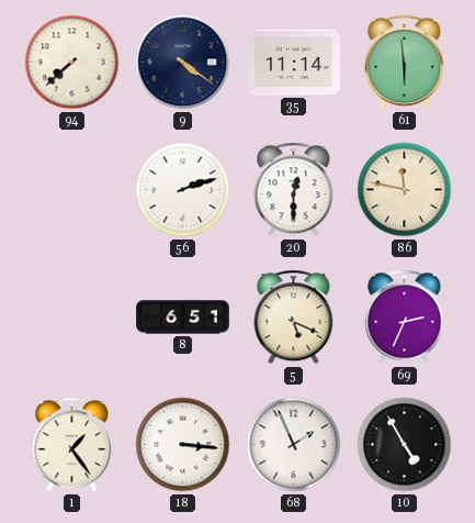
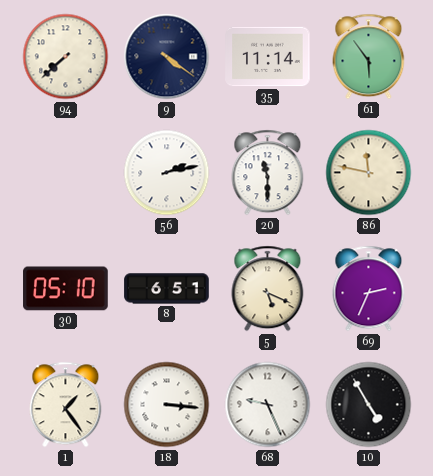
61: 5:59 -> 5:54
56: 2:12 -> 2:13
20: 12:30 -> 11:30
30: none -> 05:10
68: 1:56 -> 9:26
